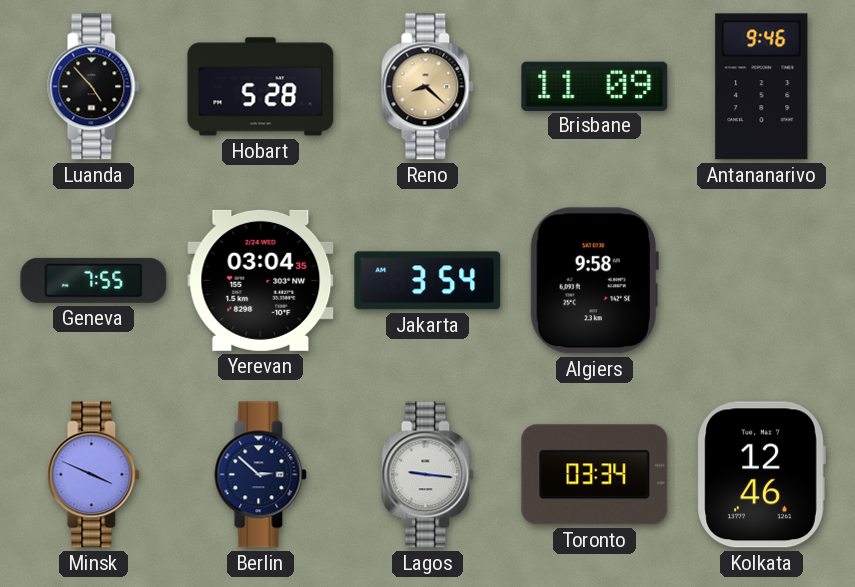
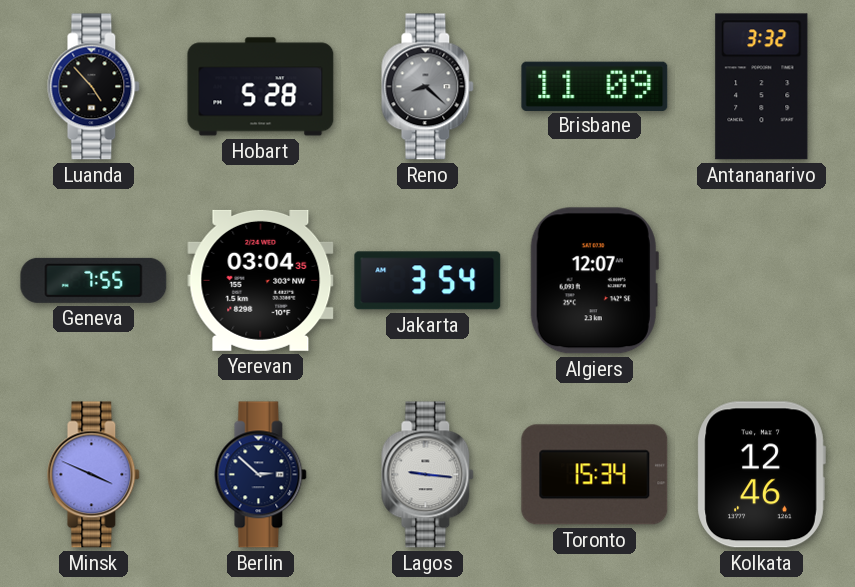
Reno dial: champagne -> grey
Antananarivo: 9:46 -> 3:32
Algiers: 9:58 -> 12:07
Toronto: 03:34 -> 15:34
